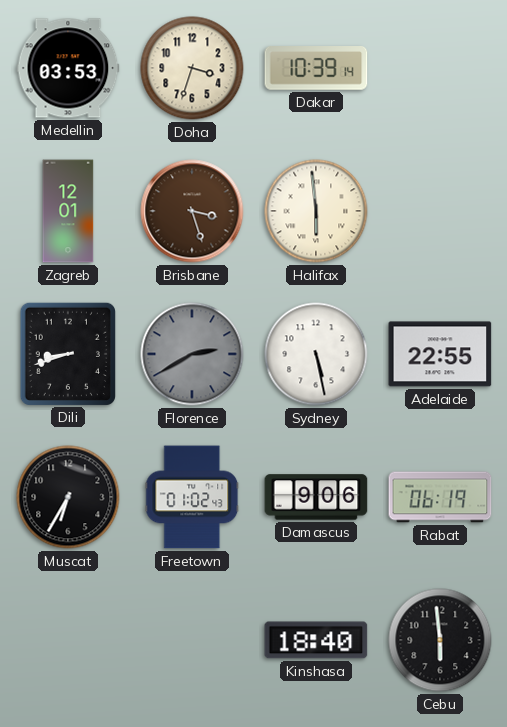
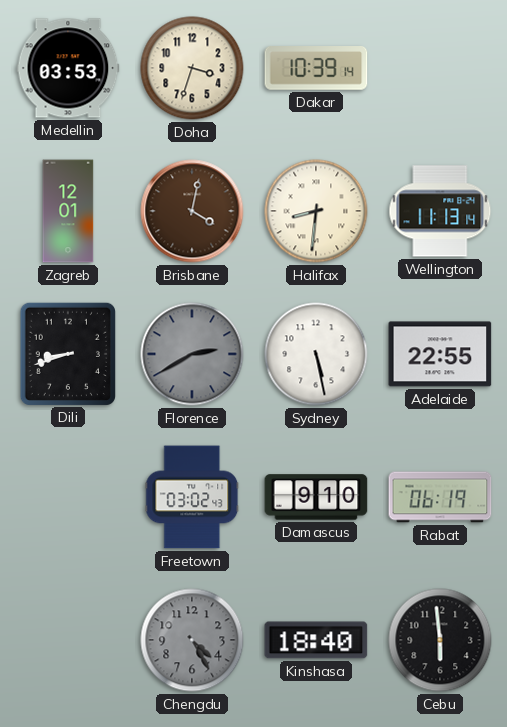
Brisbane: 3:27 -> 4:02
Halifax: 5:59 -> 8:31
Wellington: none -> 11:13
Muscat: 6:35 -> none
Freetown: 01:02 -> 03:02
Damascus: 9:06 -> 9:10
Chengdu: none -> 4:25
